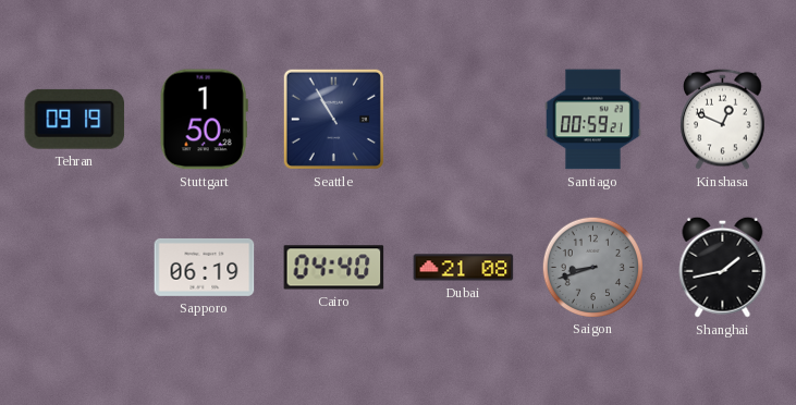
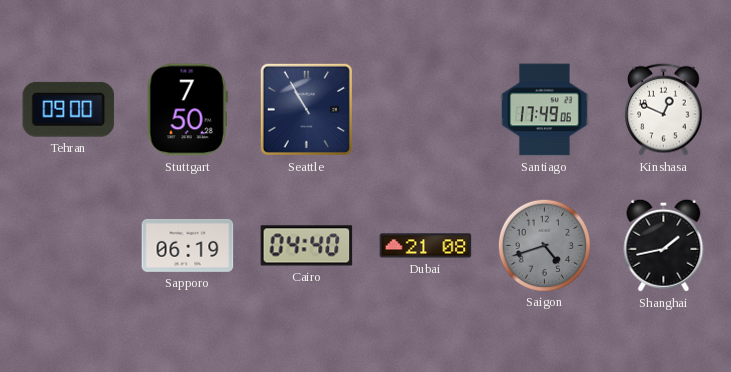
Tehran: 09:19 -> 09:00
Stuttgart: 1:50 -> 7:50
Santiago: 00:59 -> 17:49
Saigon: 8:42 -> 4:42
